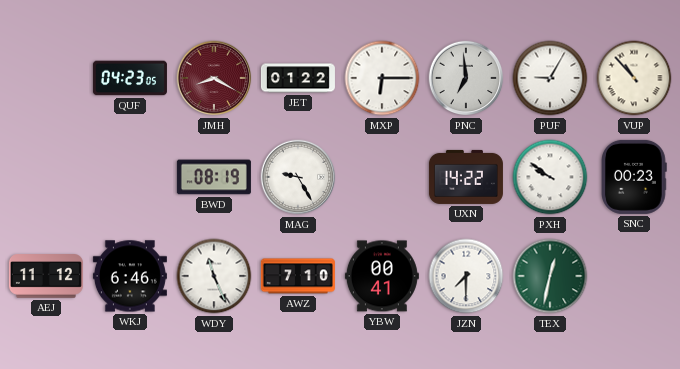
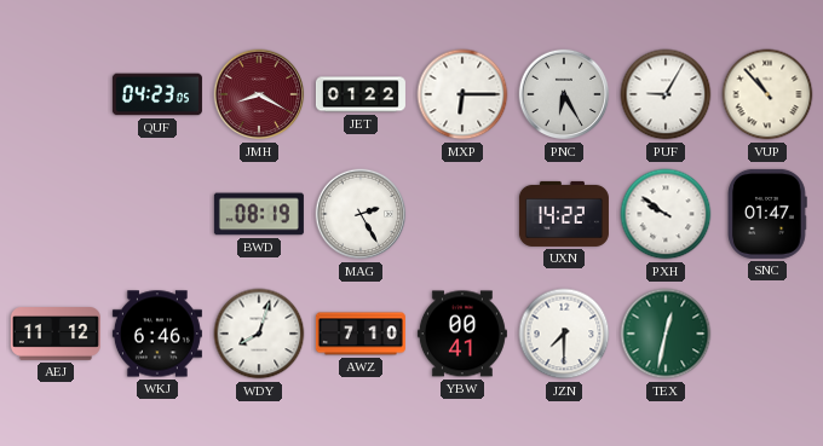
PNC: 6:59 -> 6:25
MAG: 9:25 -> 2:25
SNC: 00:23 -> 01:47
WDY: 11:26 -> 8:03
